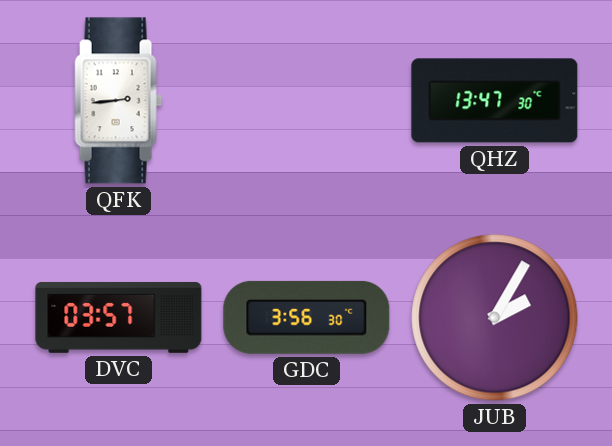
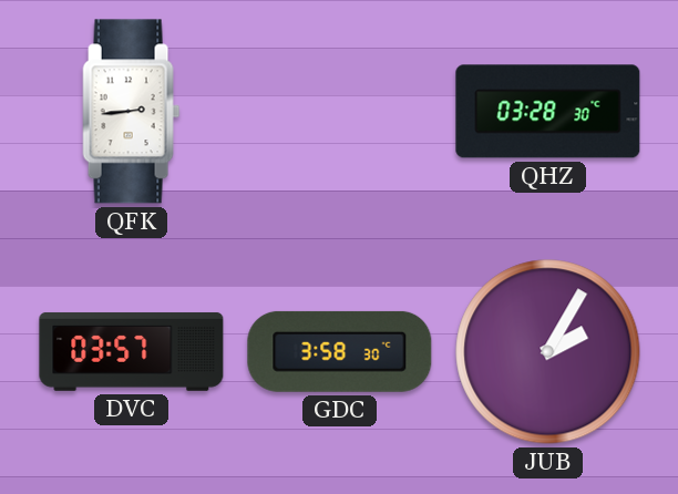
QHZ: 13:47 -> 03:28
GDC: 3:56 -> 3:58
